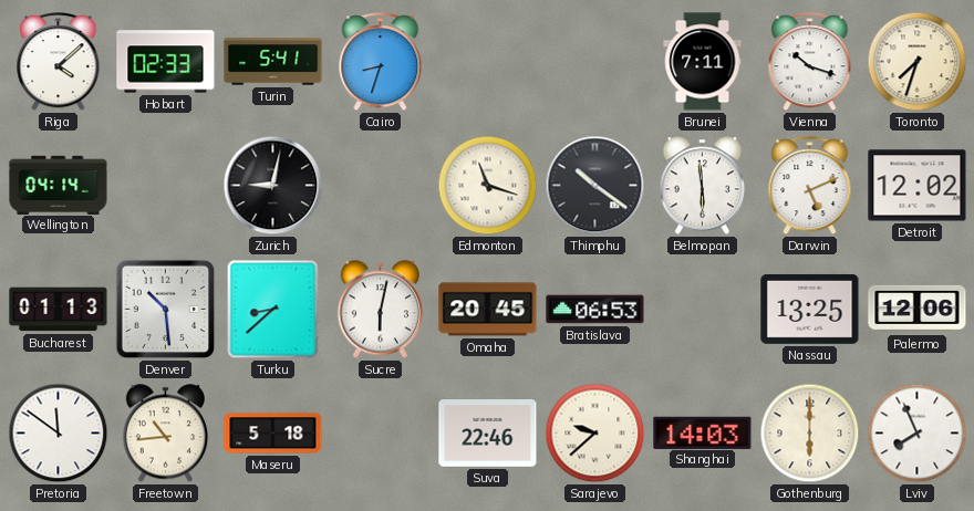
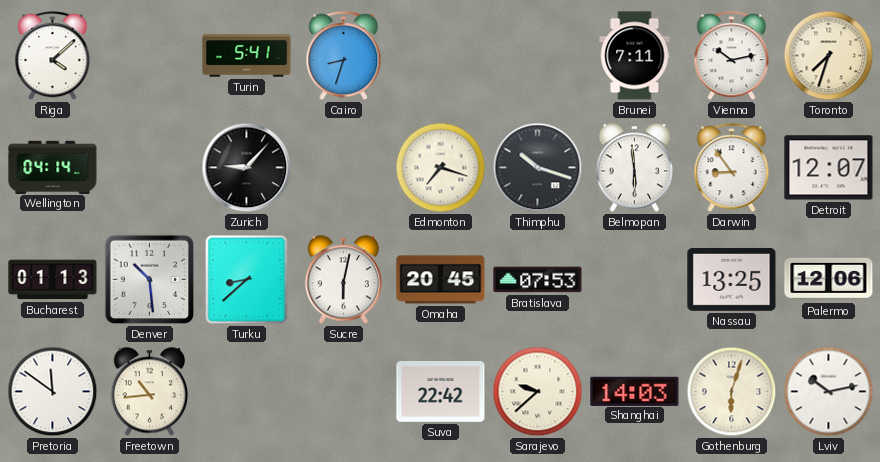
Hobart: 02:33 -> none
Vienna: 10:18 -> 10:13
Zurich: 9:02 -> 9:07
Edmonton: 11:18 -> 7:18
Thimphu: 10:21 -> 10:18
Darwin: 5:11 -> 8:54
Detroit: 12:02 -> 12:07
Bratislava: 06:53 -> 07:53
Maseru: 5:18 -> none
Suva: 22:46 -> 22:42
Gothenburg: 6:00 -> 6:03
Lviv: 7:56 -> 10:13
